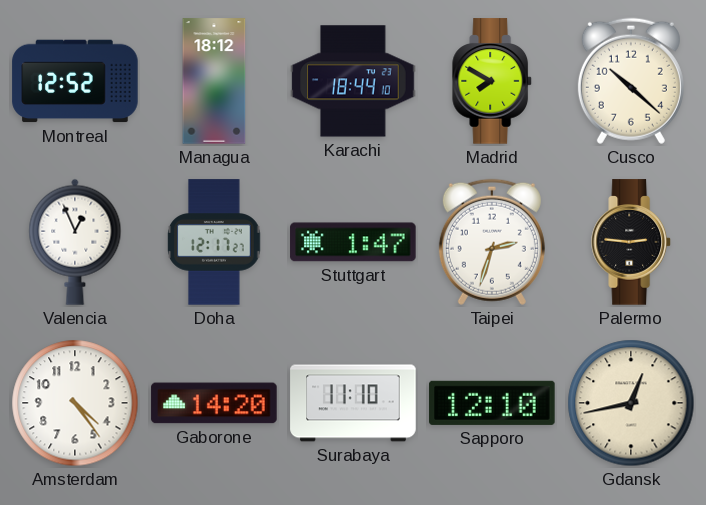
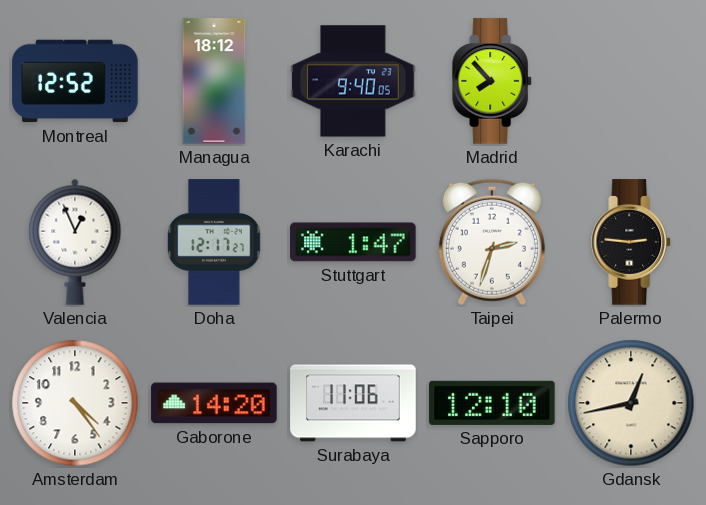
Karachi: 18:44 -> 9:40
Madrid: 7:50 -> 7:53
Cusco: 10:22 -> none
Surabaya: 11:10 -> 11:06
